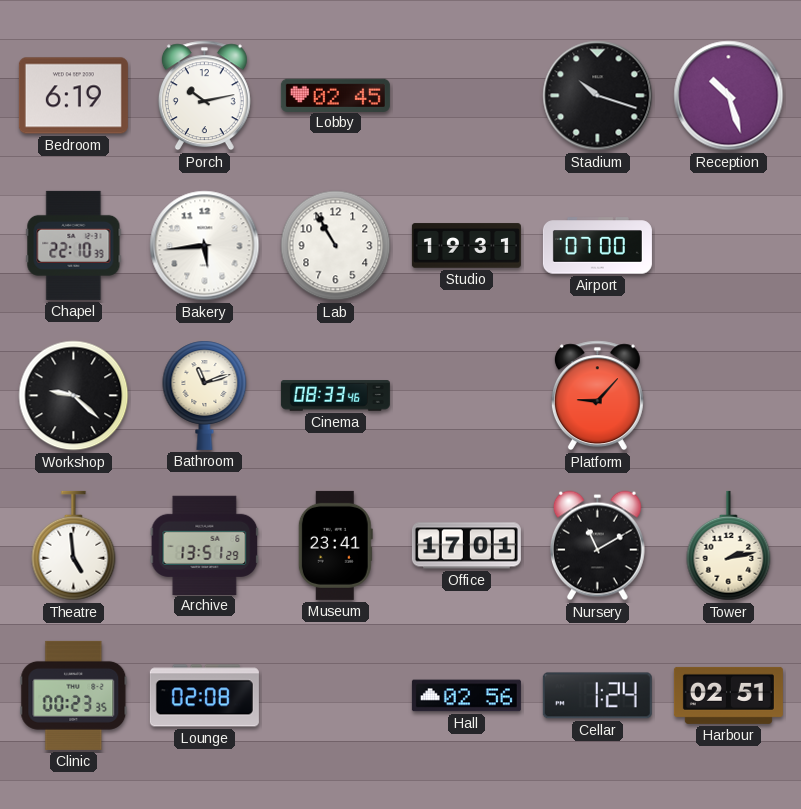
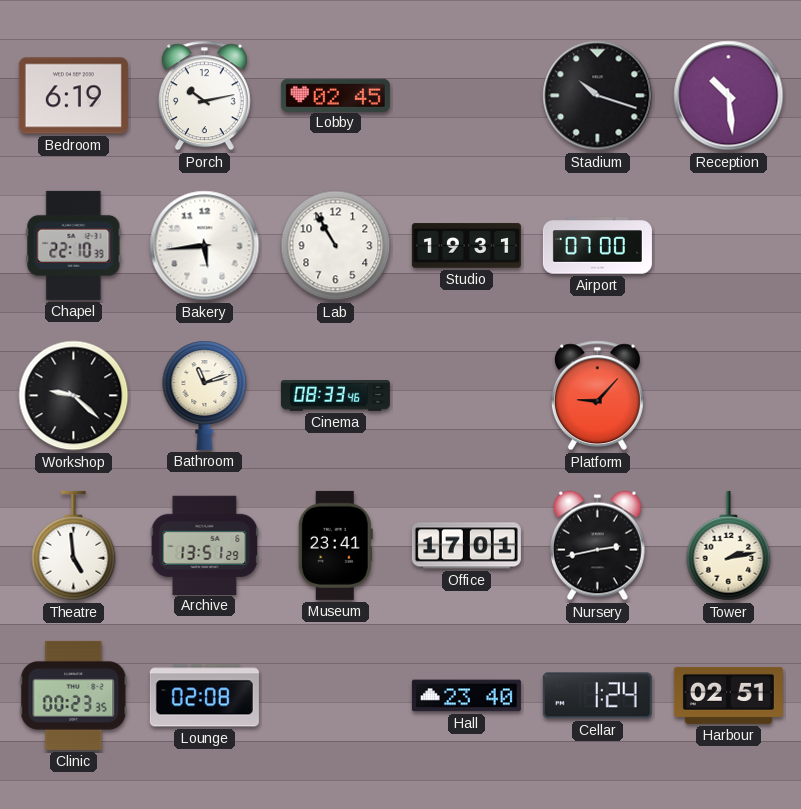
Reception: 10:27 -> 10:29
Nursery: 11:10 -> 2:43
Hall: 02:56 -> 23:40
